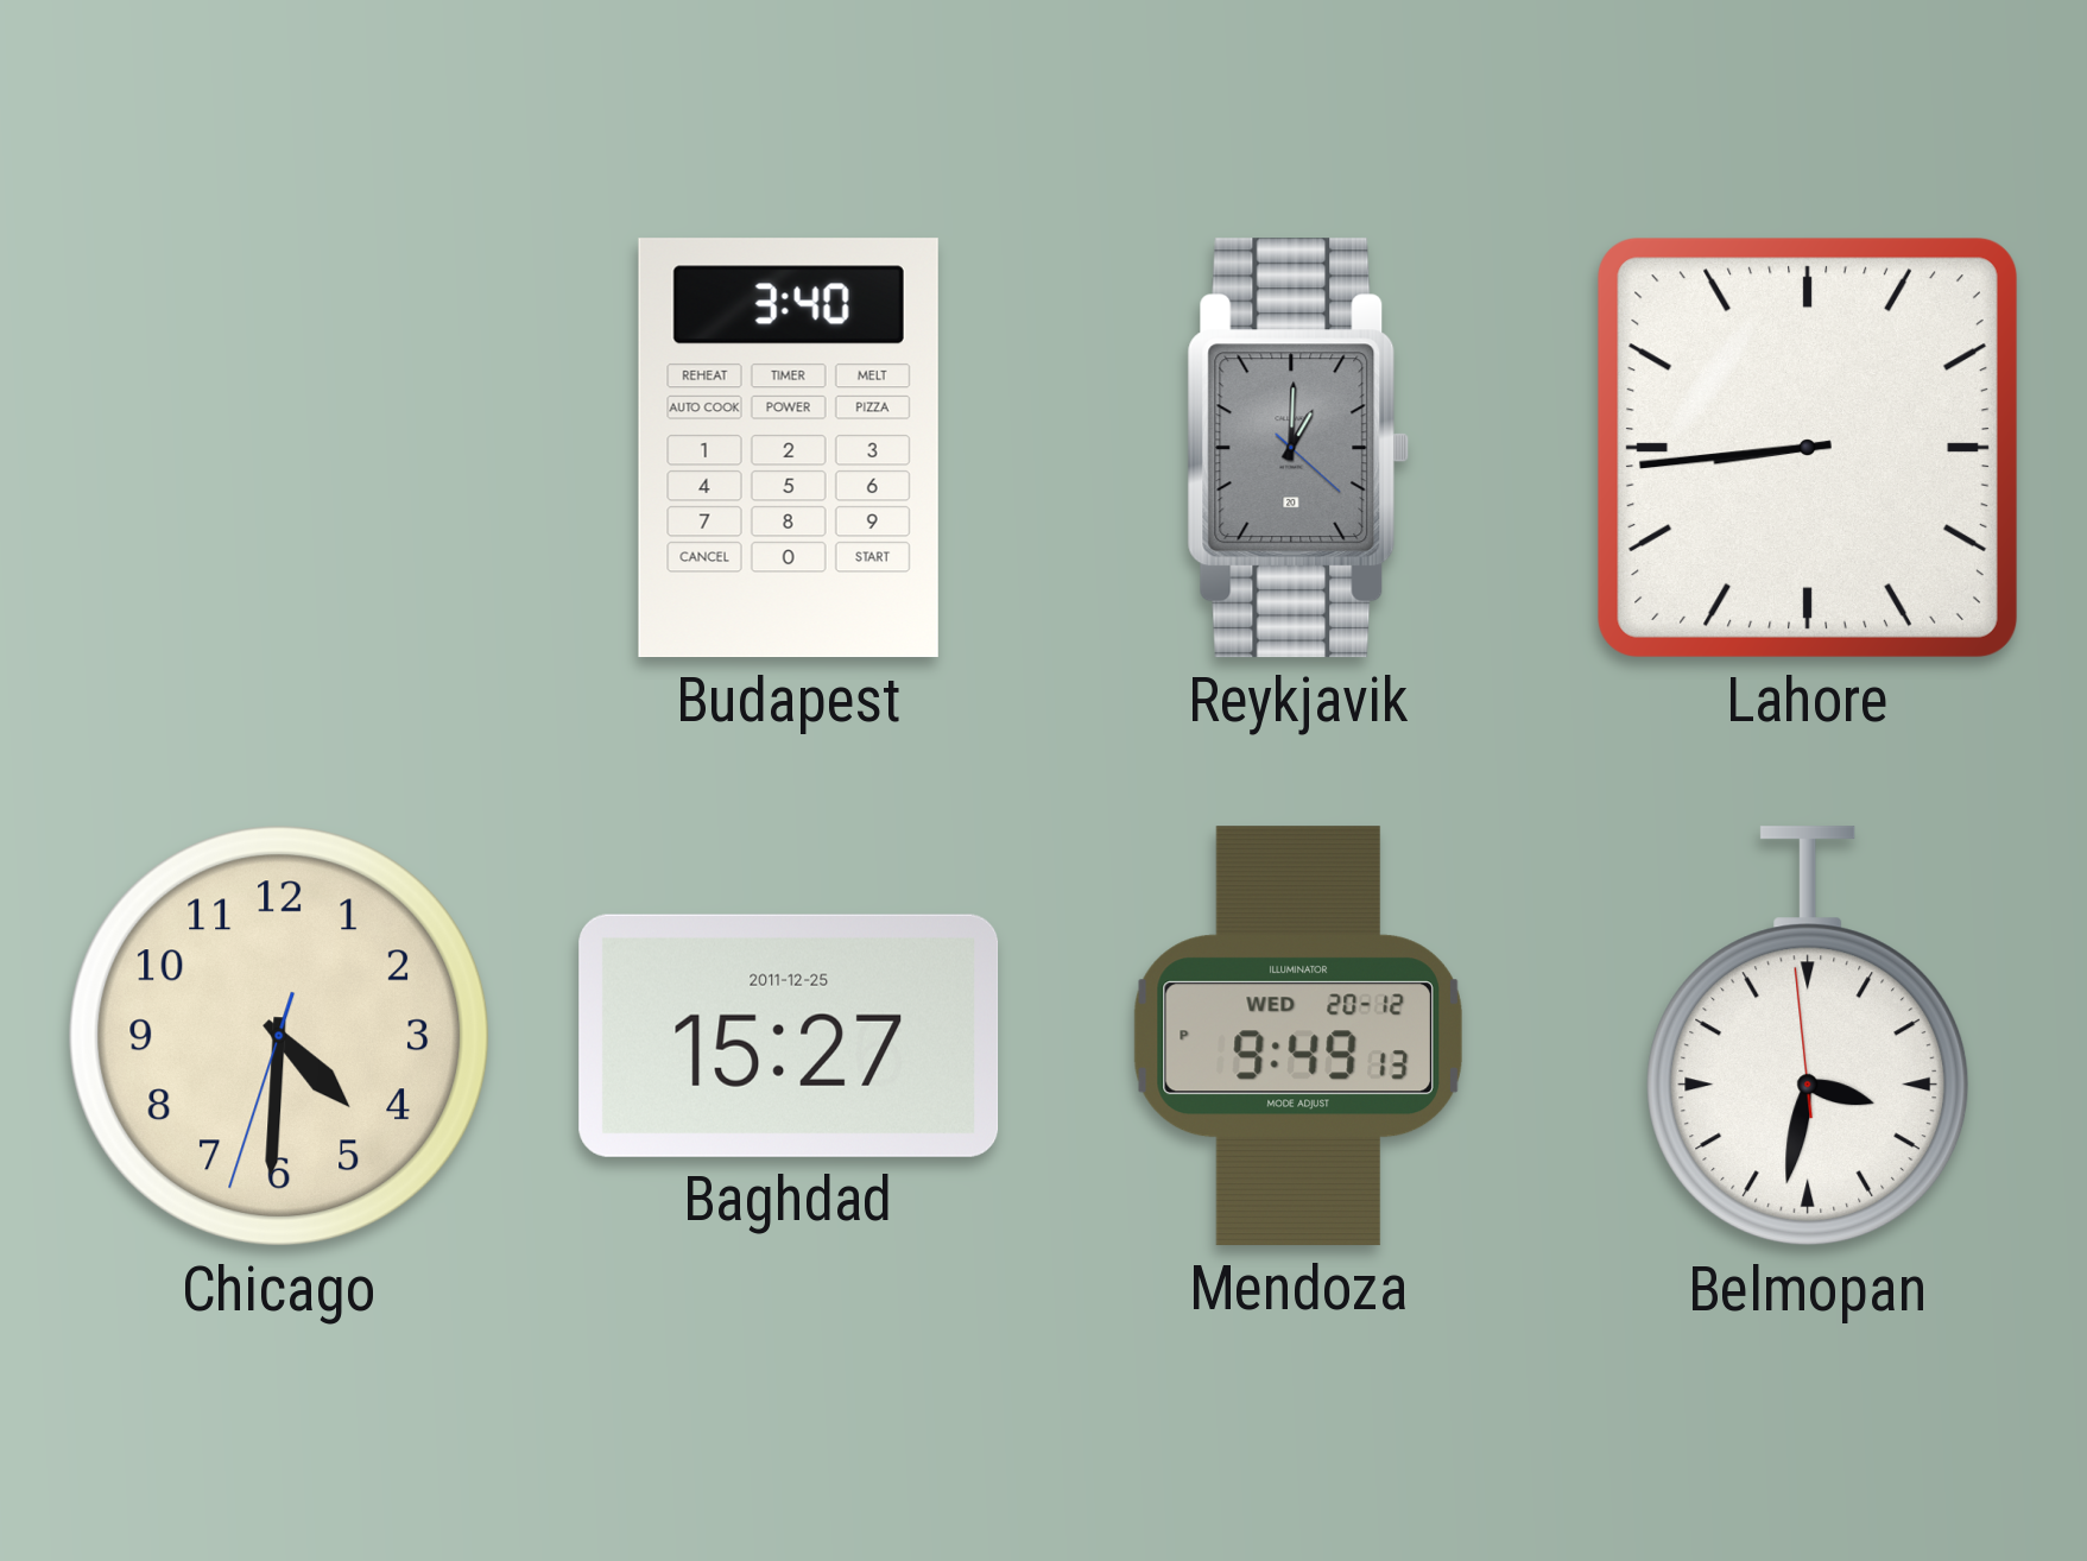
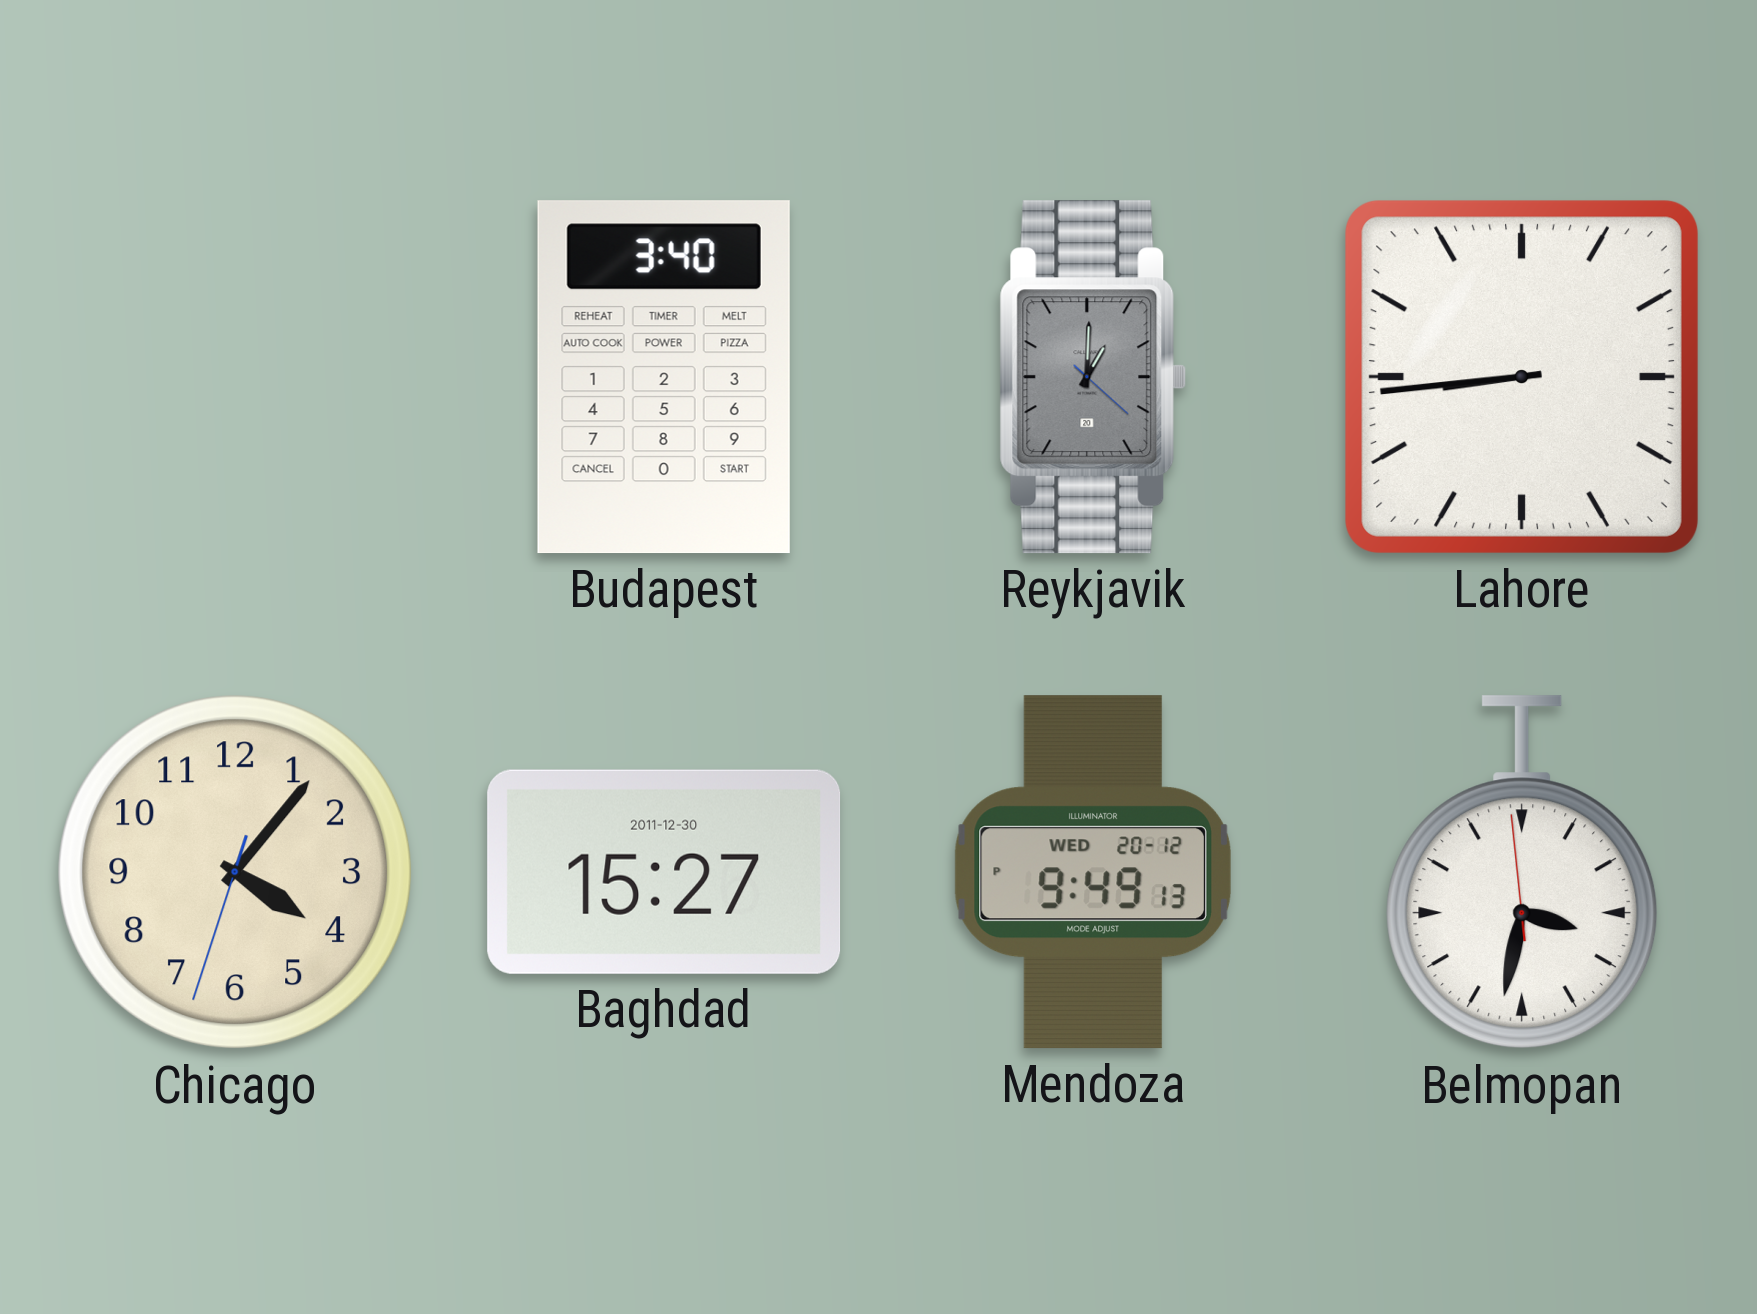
Chicago: 4:30 -> 4:06
Baghdad date: 2011-12-25 -> 2011-12-30
